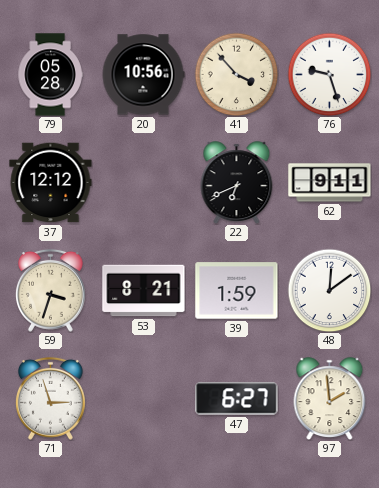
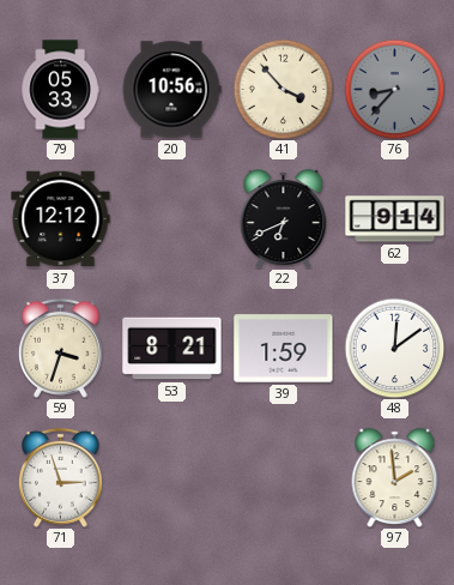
79: 05:28 -> 05:33
76: 9:27 -> 8:37
76 dial: white -> grey
62: 9:11 -> 9:14
47: 6:27 -> none
